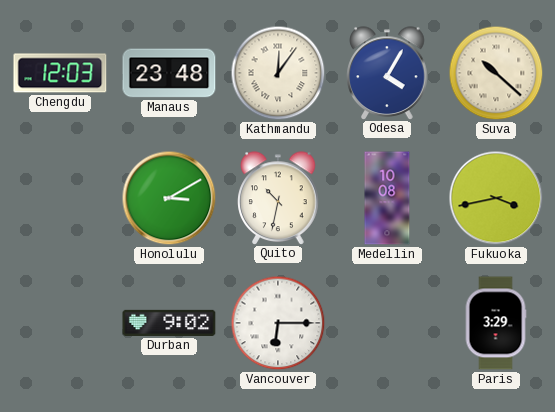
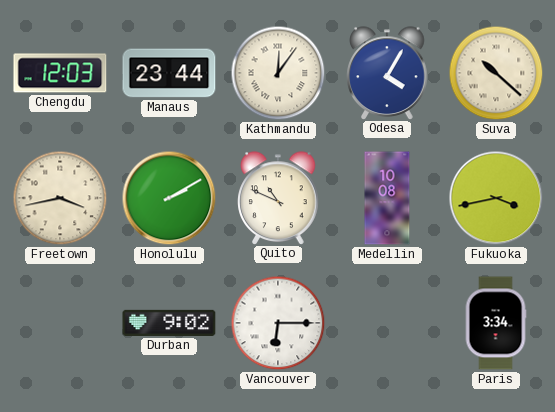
Manaus: 23:48 -> 23:44
Freetown: none -> 3:43
Honolulu: 3:10 -> 2:10
Quito: 10:32 -> 10:49
Paris: 3:29 -> 3:34
